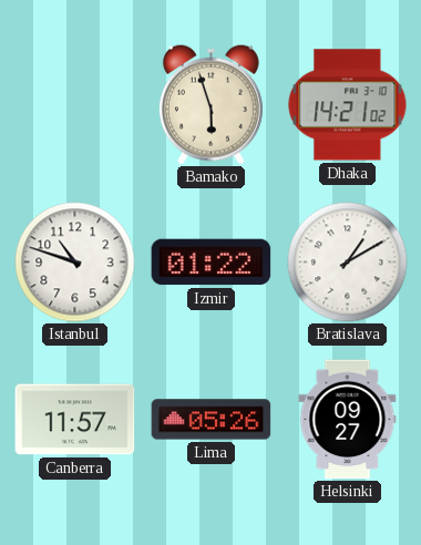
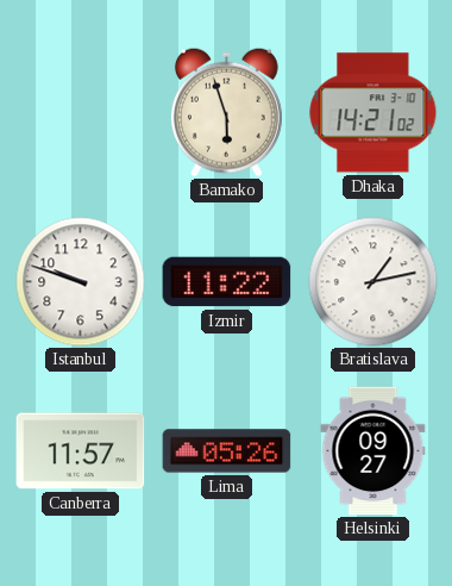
Istanbul: 10:48 -> 9:48
Izmir: 01:22 -> 11:22
Bratislava: 1:10 -> 1:13
